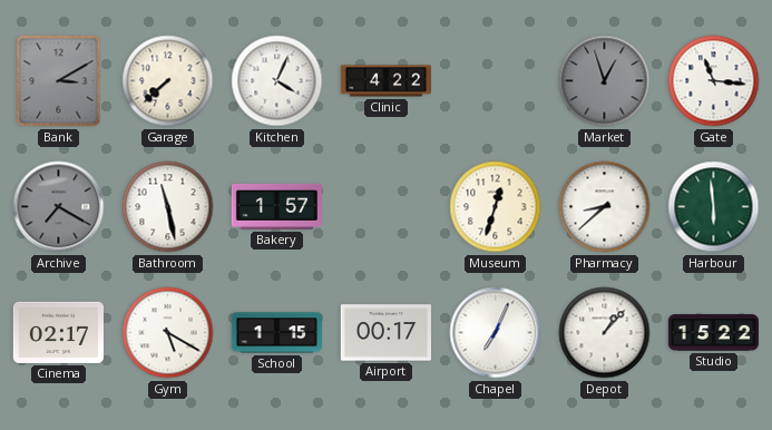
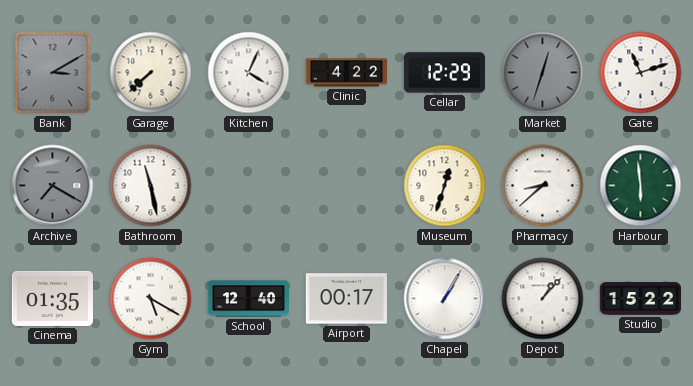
Cellar: none -> 12:29
Market: 12:57 -> 12:33
Gate: 11:16 -> 11:12
Bakery: 1:57 -> none
Cinema: 02:17 -> 01:35
School: 1:15 -> 12:40
Chapel: 7:04 -> 1:05
